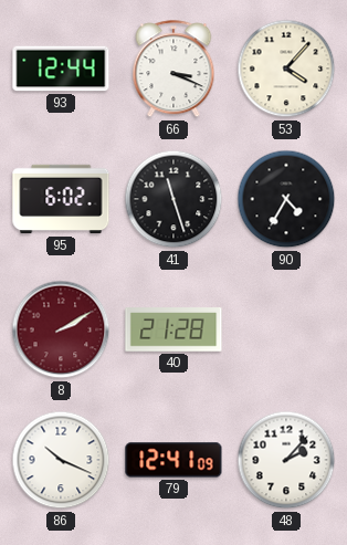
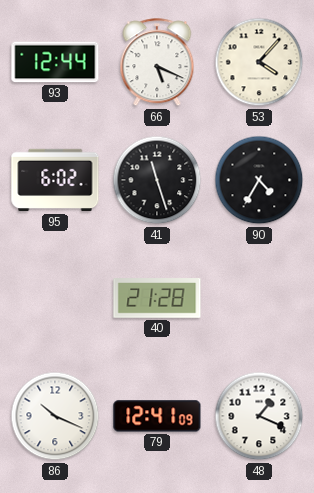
66: 3:19 -> 5:19
8: 2:10 -> none
48: 2:07 -> 1:19
